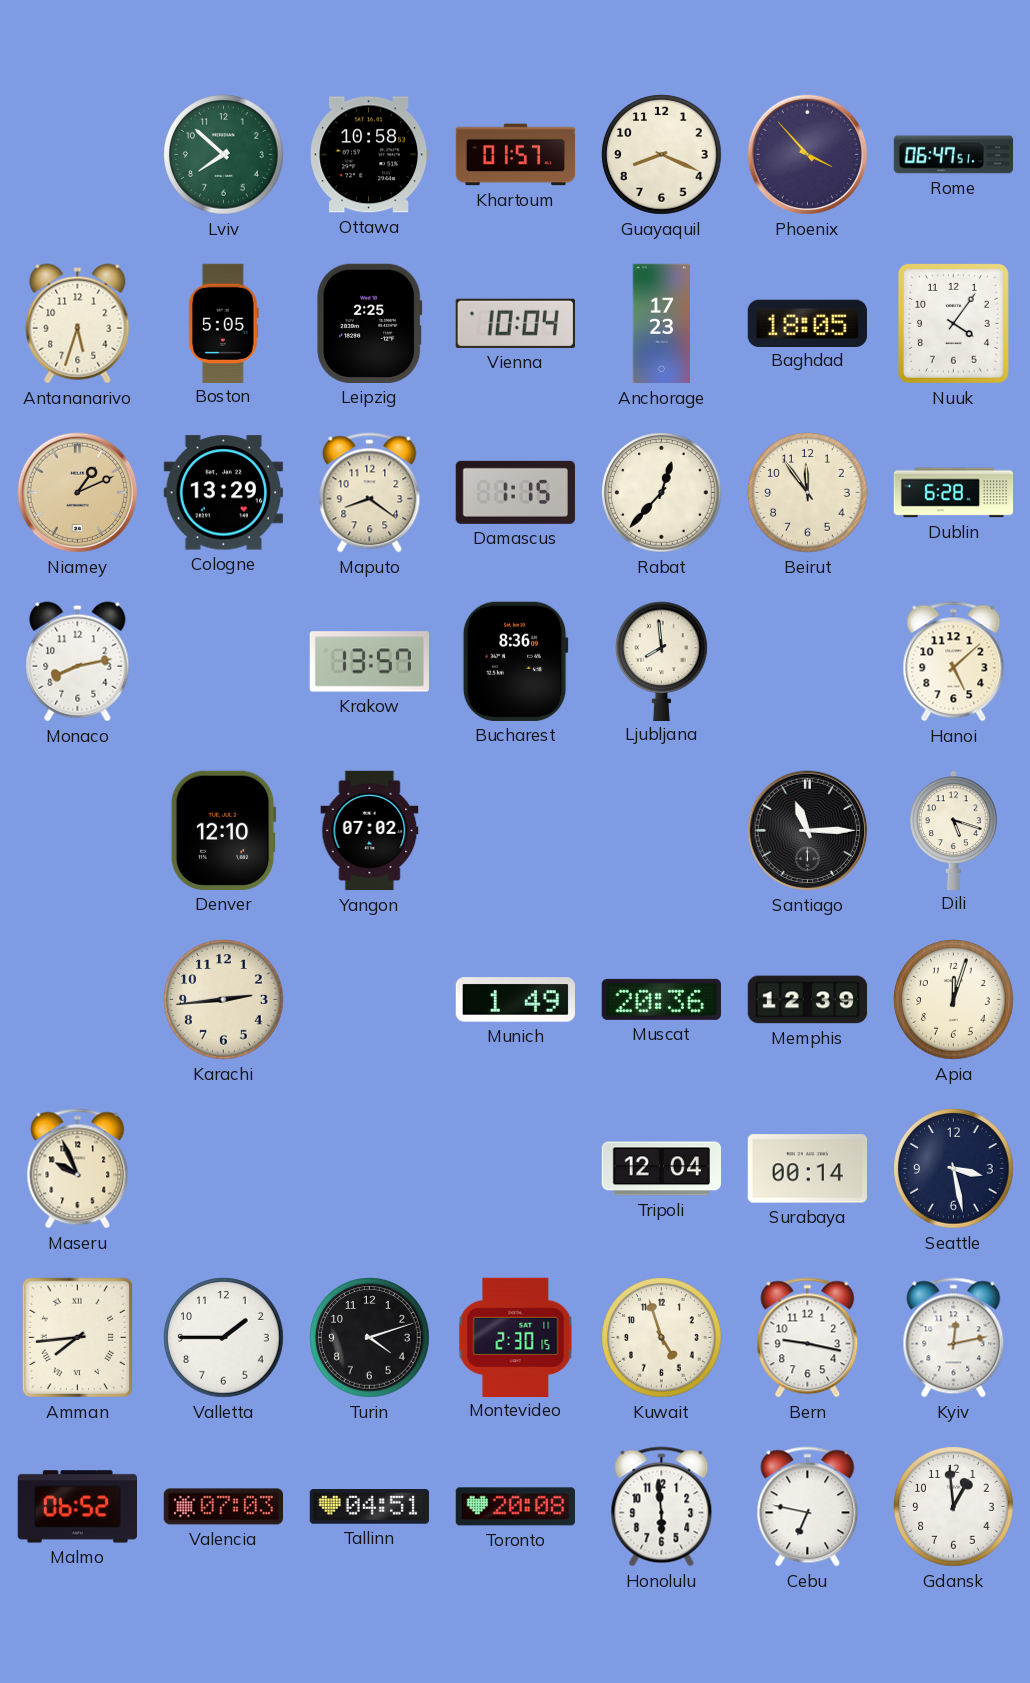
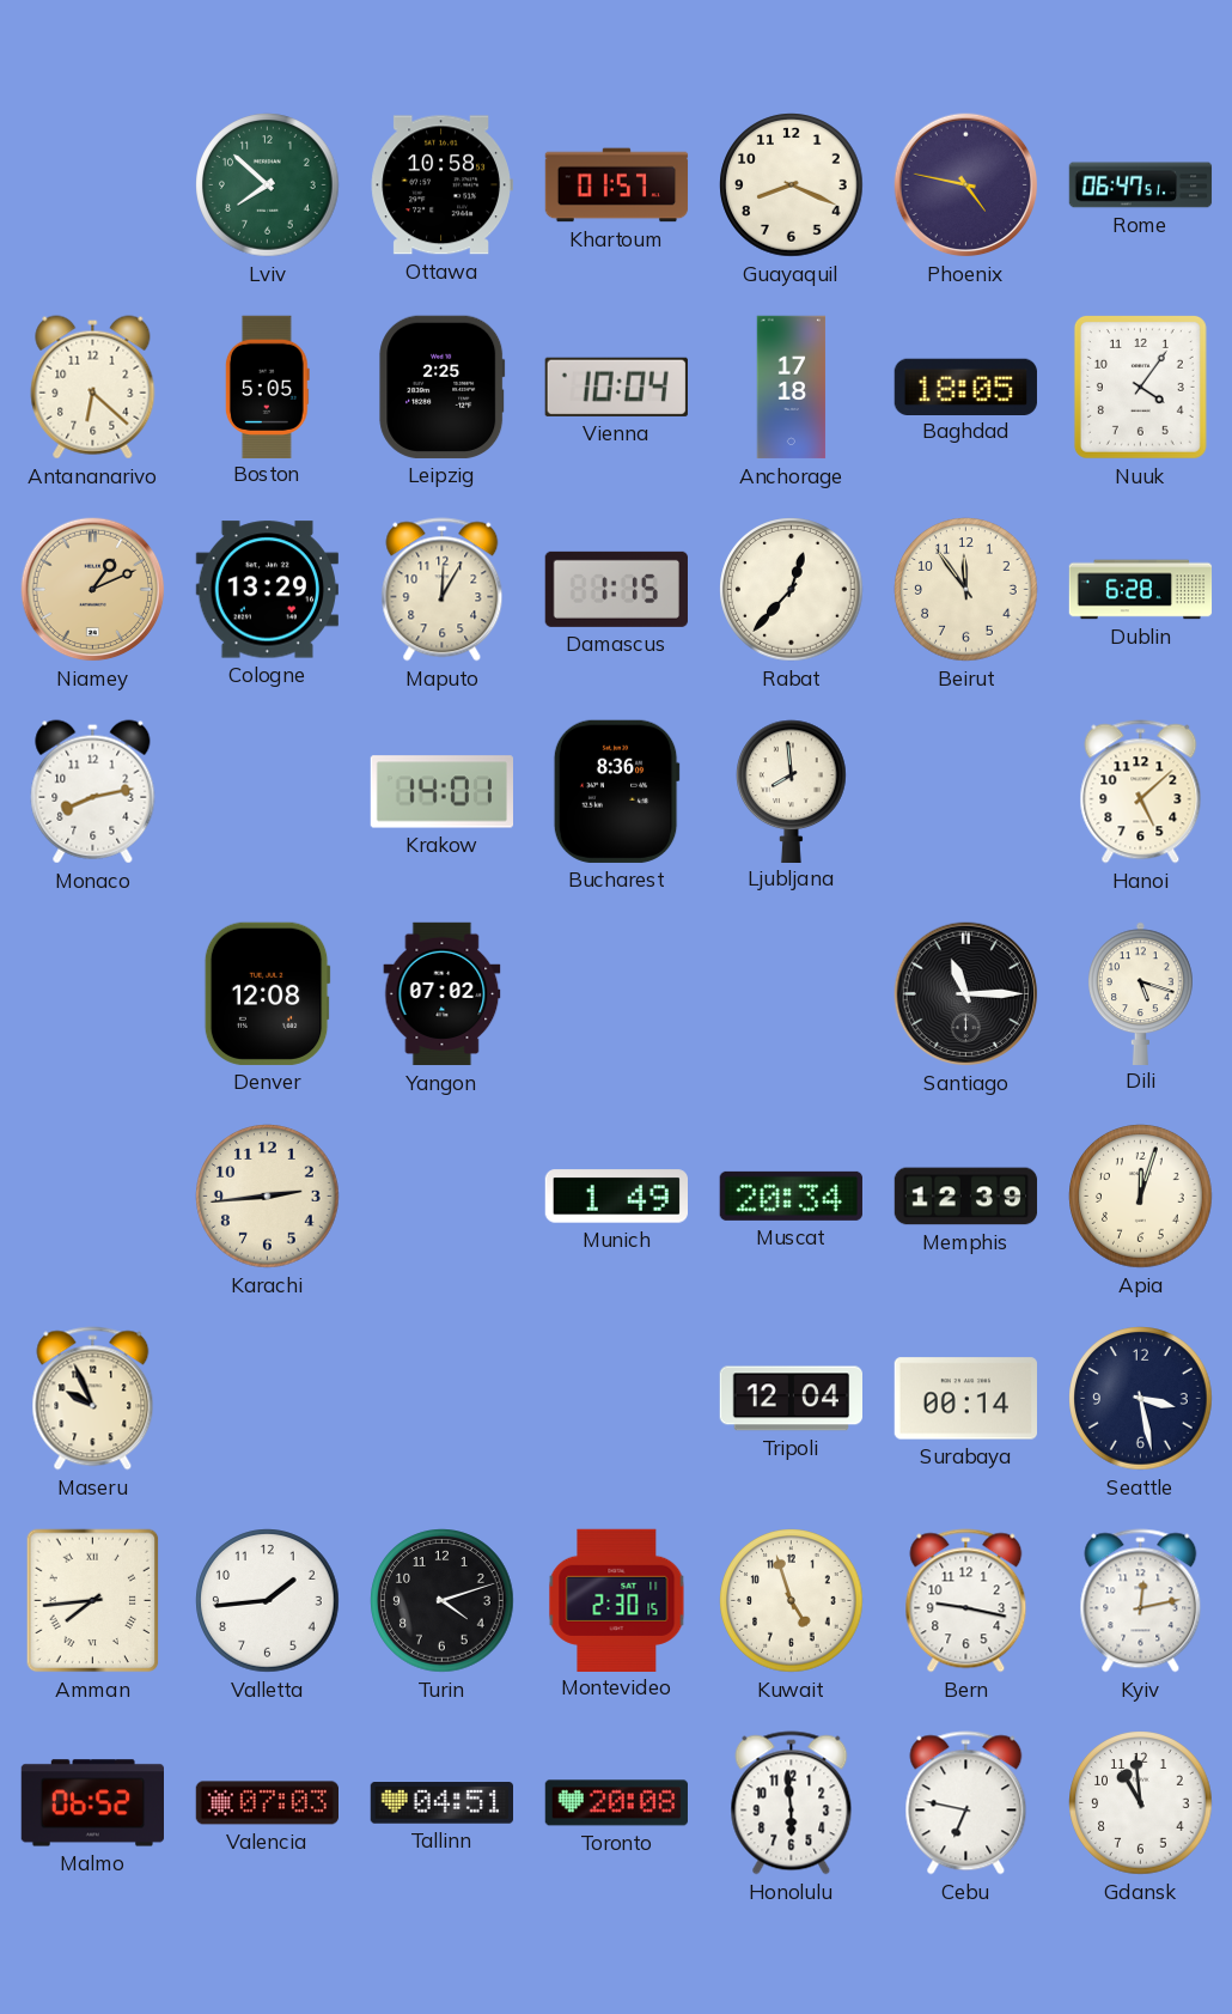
Phoenix: 3:53 -> 4:47
Antananarivo: 5:33 -> 6:22
Anchorage: 17:23 -> 17:18
Maputo: 8:21 -> 12:05
Krakow: 13:57 -> 14:01
Denver: 12:10 -> 12:08
Muscat: 20:36 -> 20:34
Valletta: 1:45 -> 1:44
Gdansk: 12:59 -> 10:59
